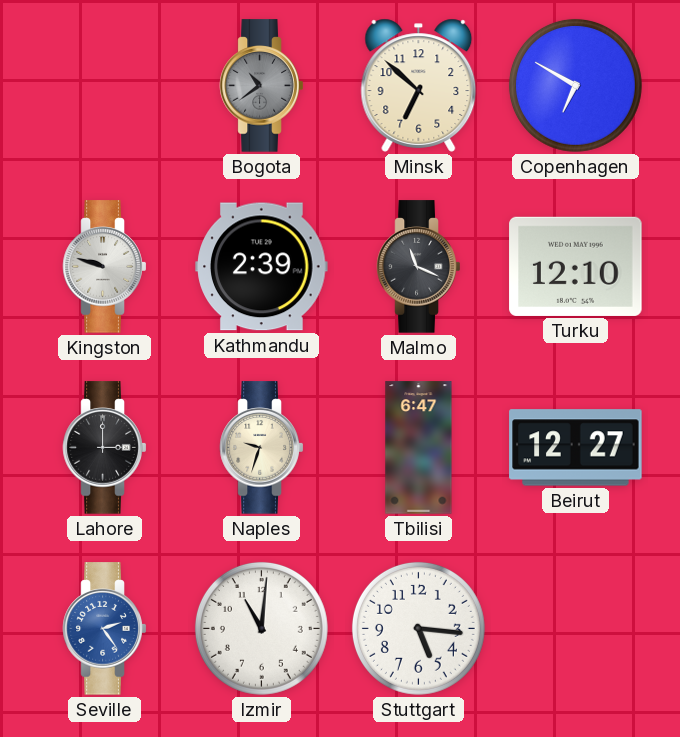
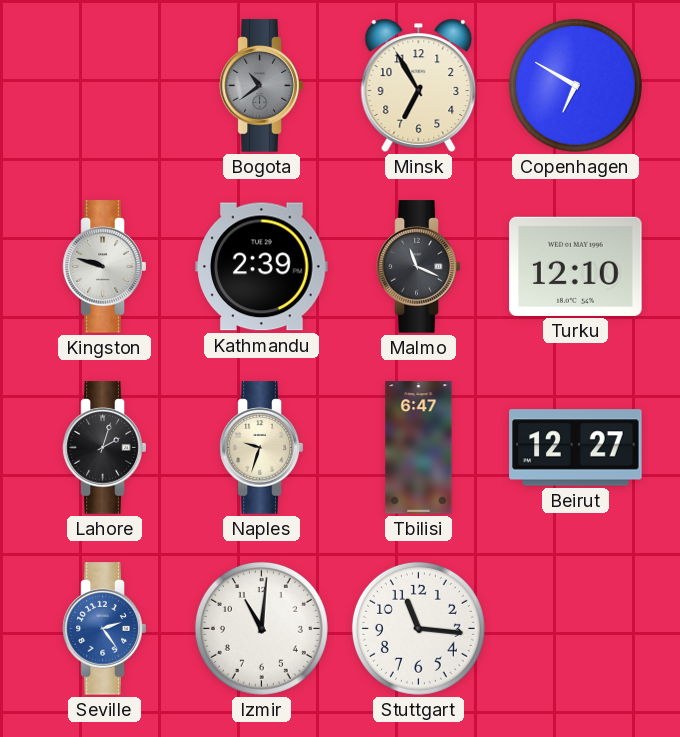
Minsk: 6:52 -> 6:55
Lahore: 3:00 -> 2:03
Stuttgart: 5:16 -> 11:16
